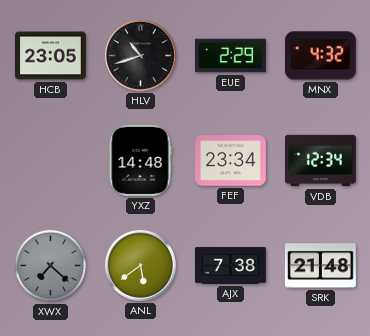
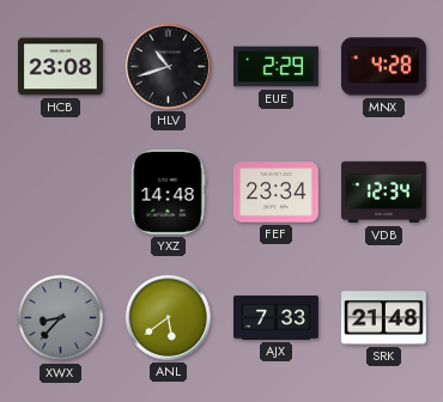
HCB: 23:05 -> 23:08
MNX: 4:32 -> 4:28
XWX: 7:22 -> 8:37
AJX: 7:38 -> 7:33
